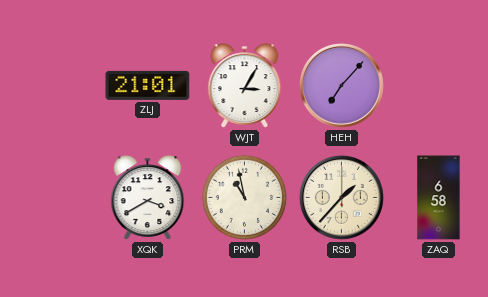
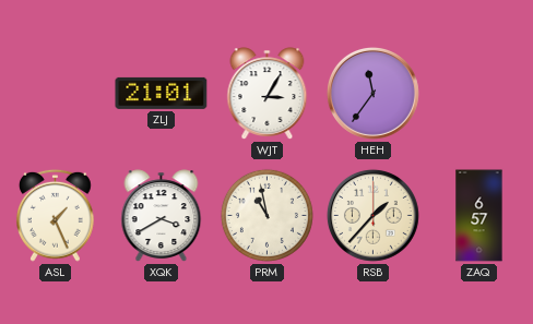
HEH: 7:07 -> 11:36
ASL: none -> 1:26
ZAQ: 6:58 -> 6:57
